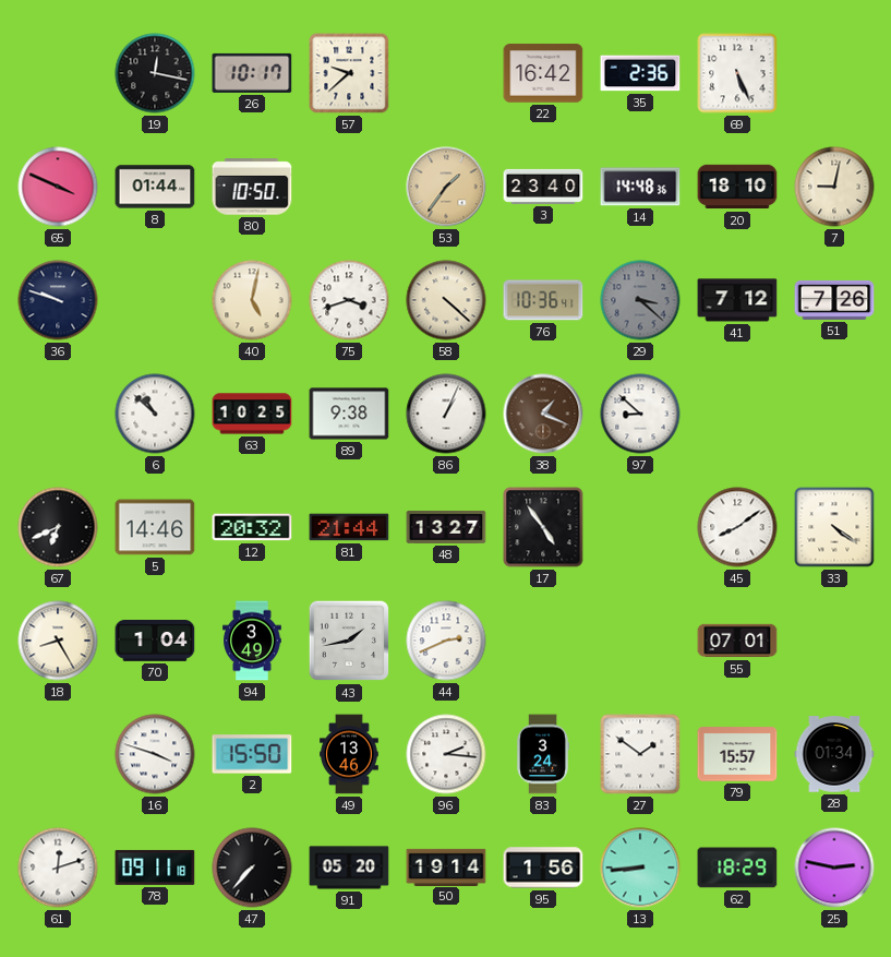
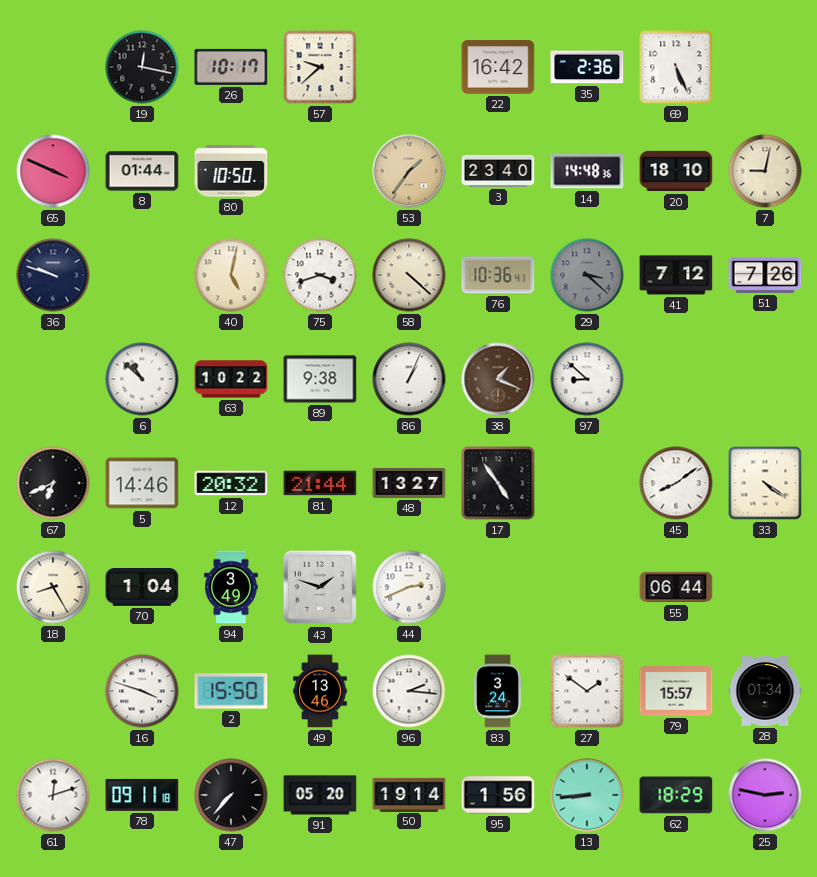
63: 10:25 -> 10:22
43: 1:43 -> 1:48
55: 07:01 -> 06:44
